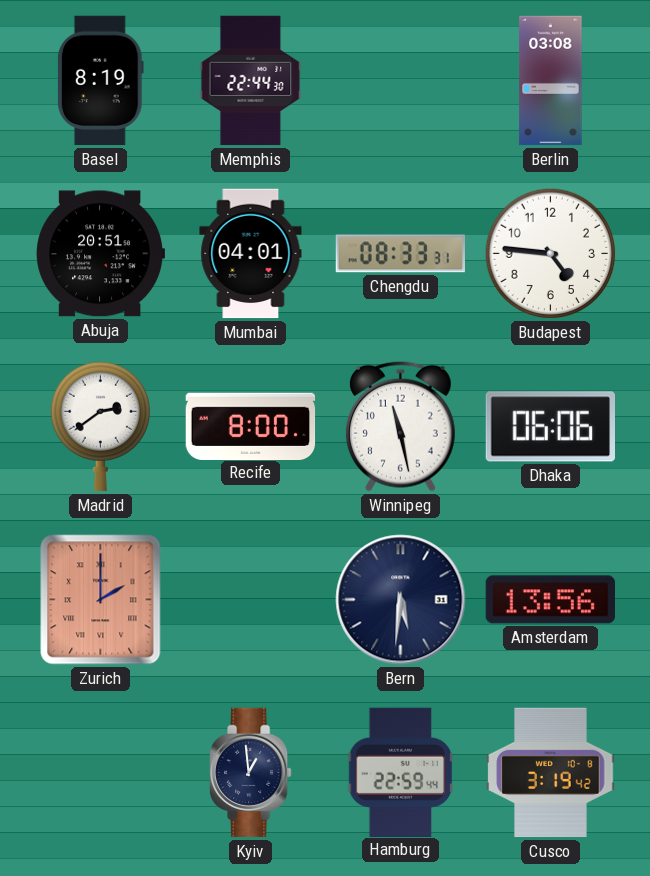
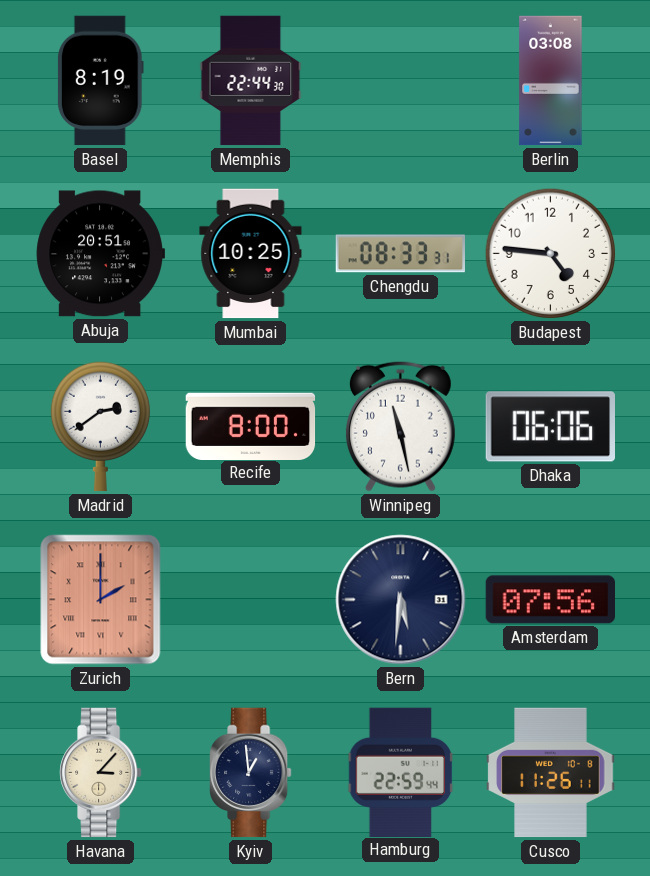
Mumbai: 04:01 -> 10:25
Amsterdam: 13:56 -> 07:56
Havana: none -> 3:07
Cusco: 3:19 -> 11:26
